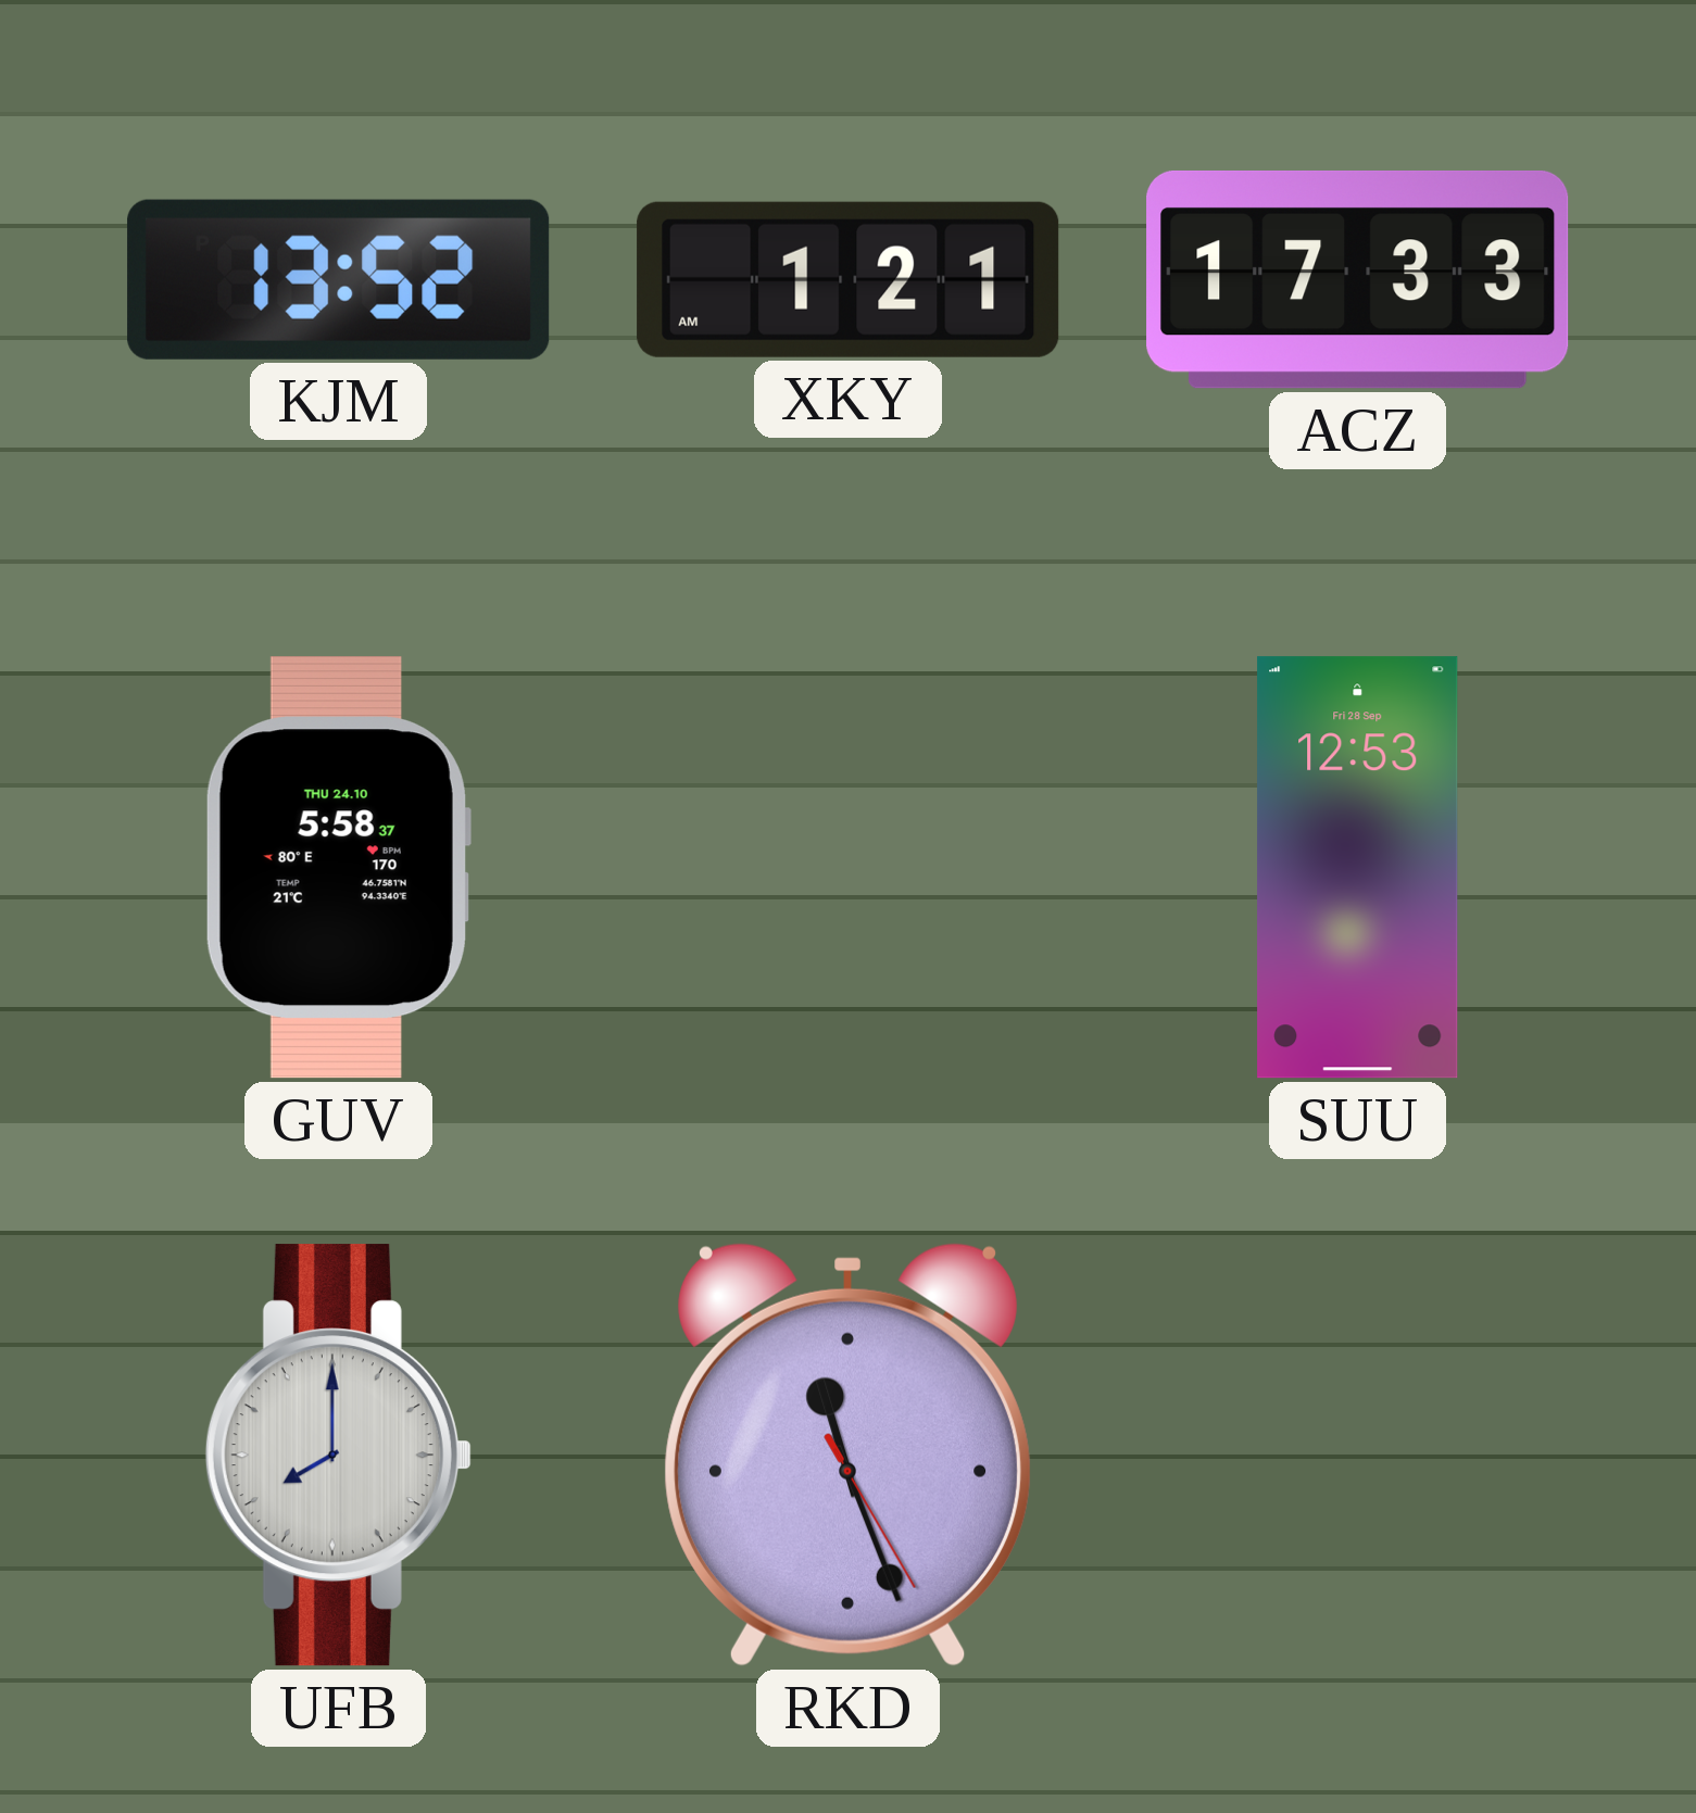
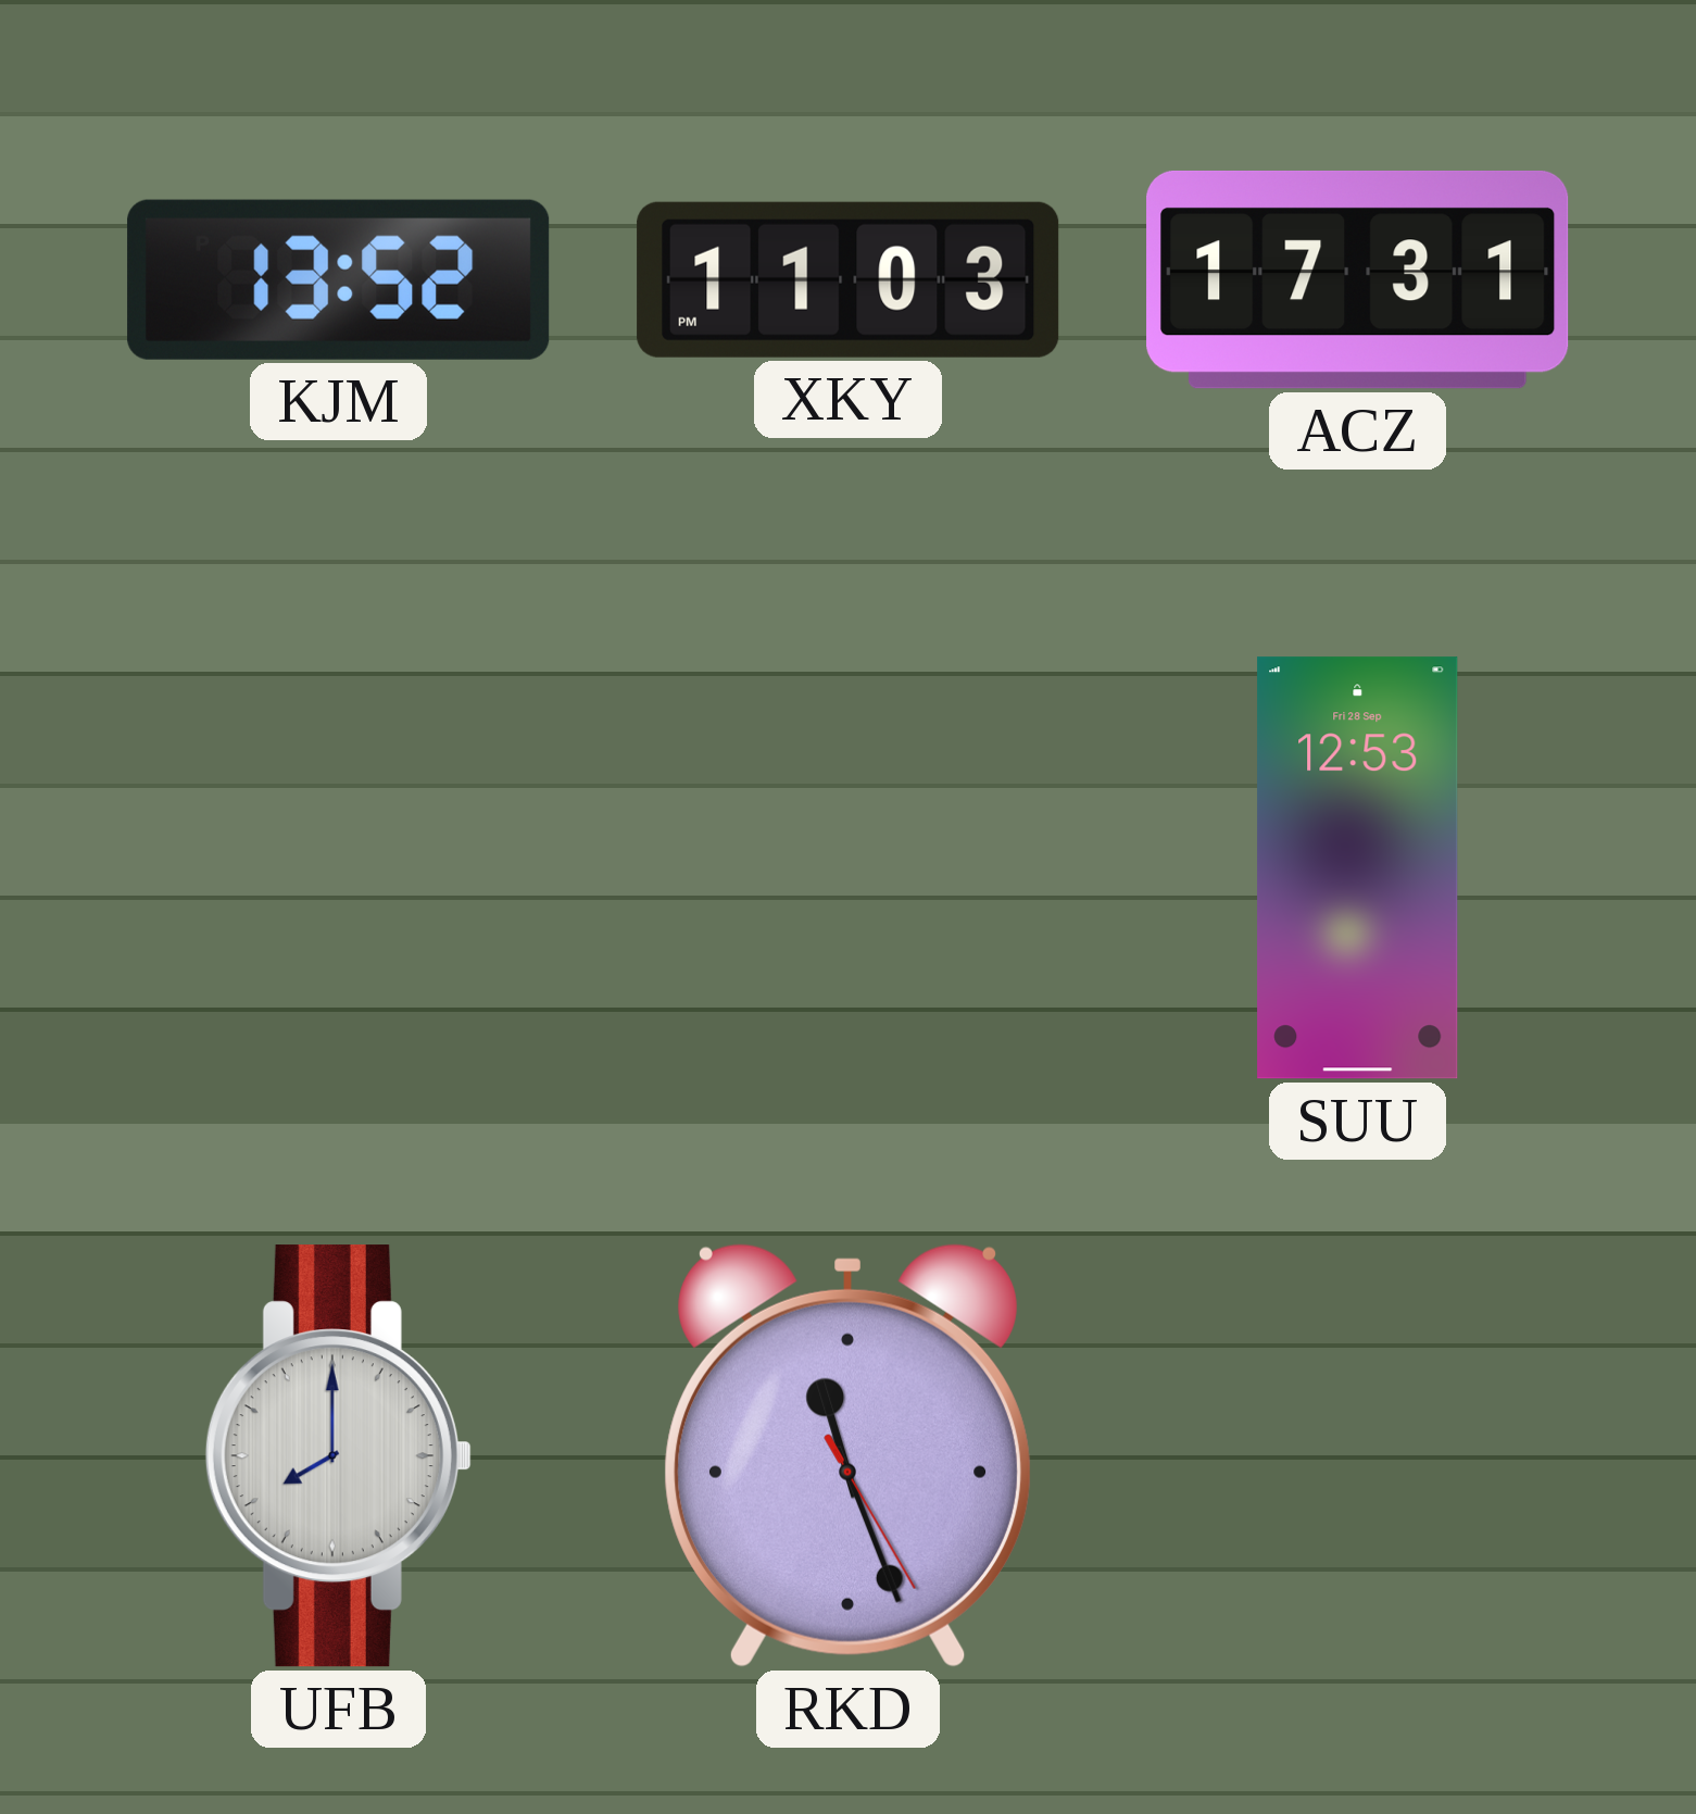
XKY: 1:21 -> 11:03
ACZ: 17:33 -> 17:31
GUV: 5:58 -> none
